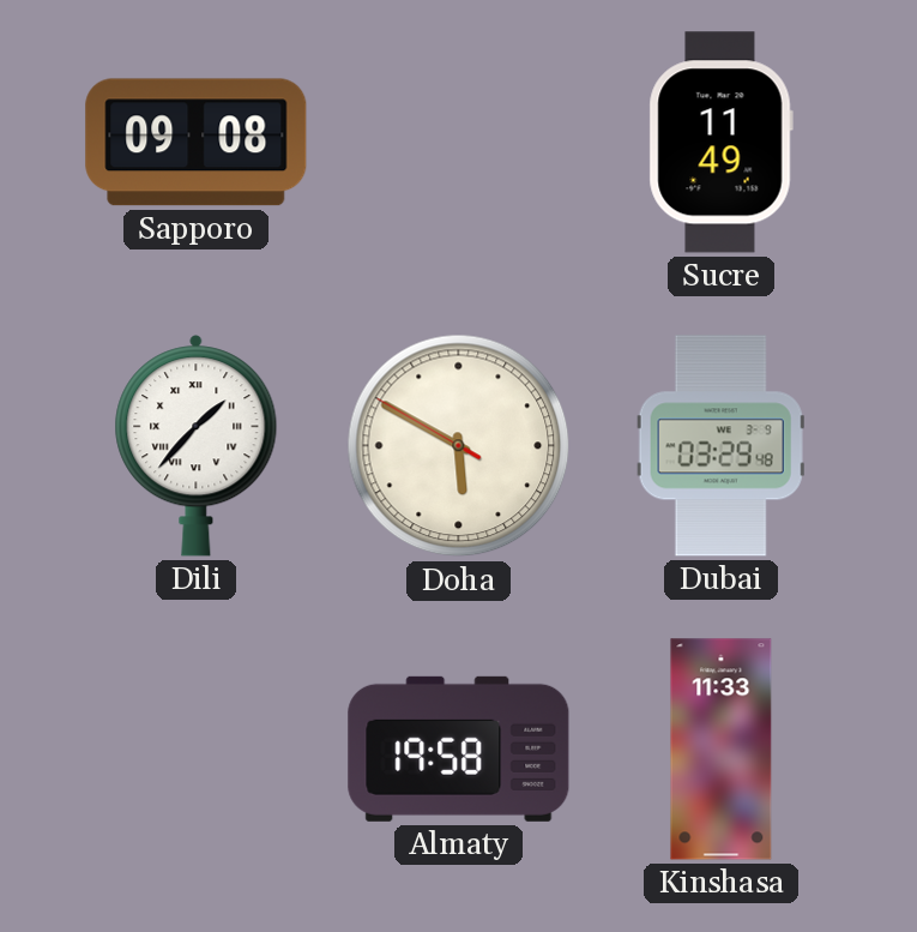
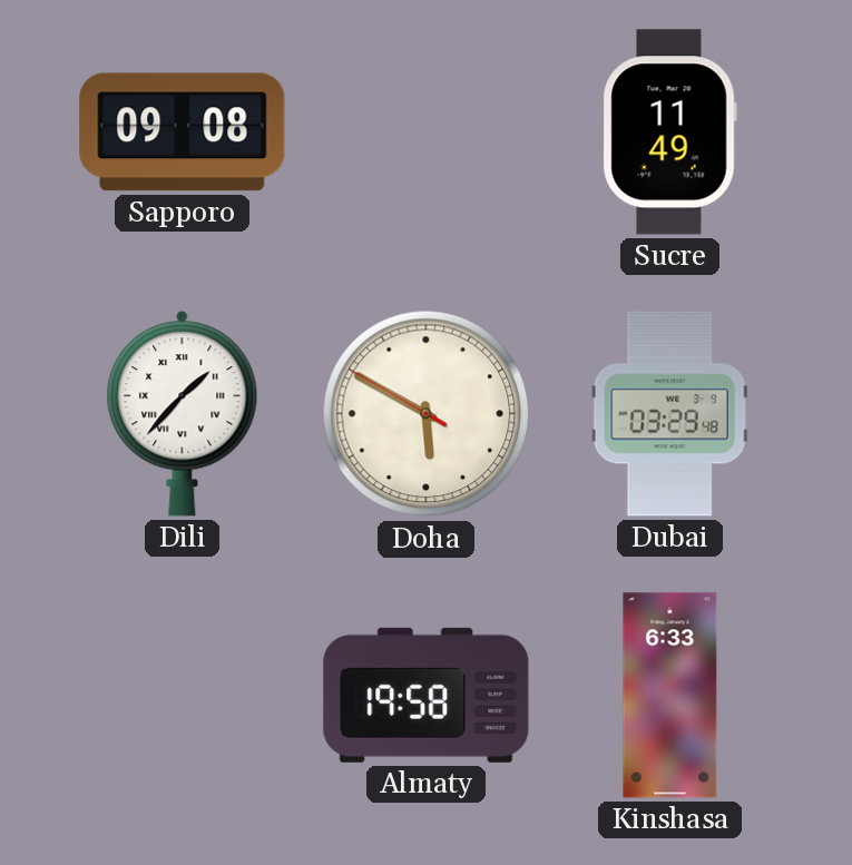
Kinshasa: 11:33 -> 6:33
